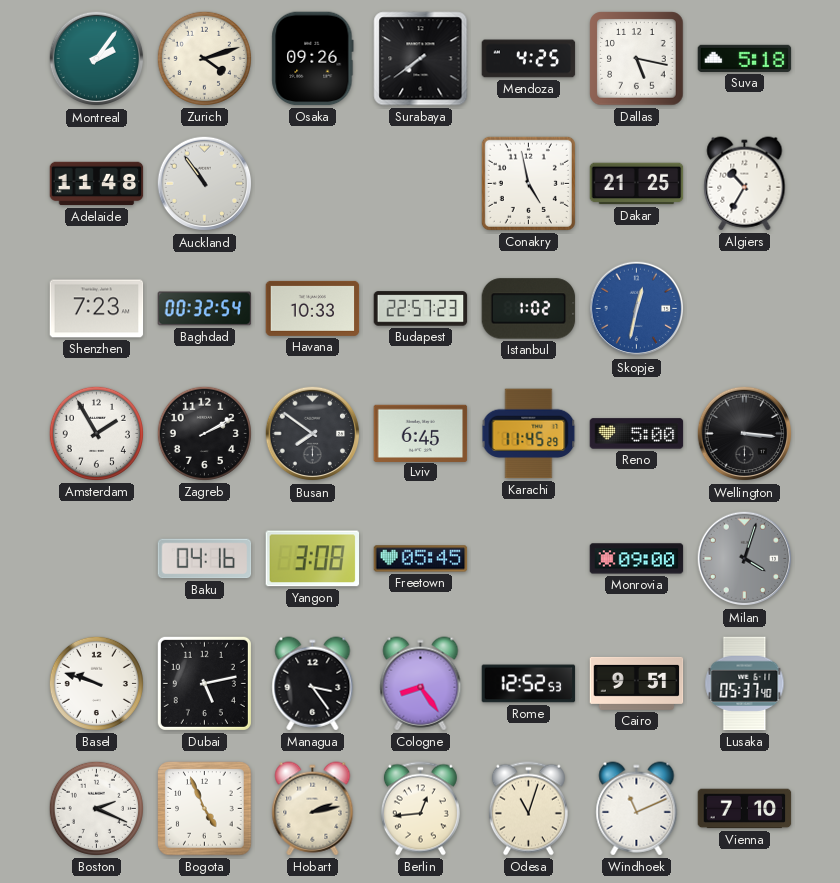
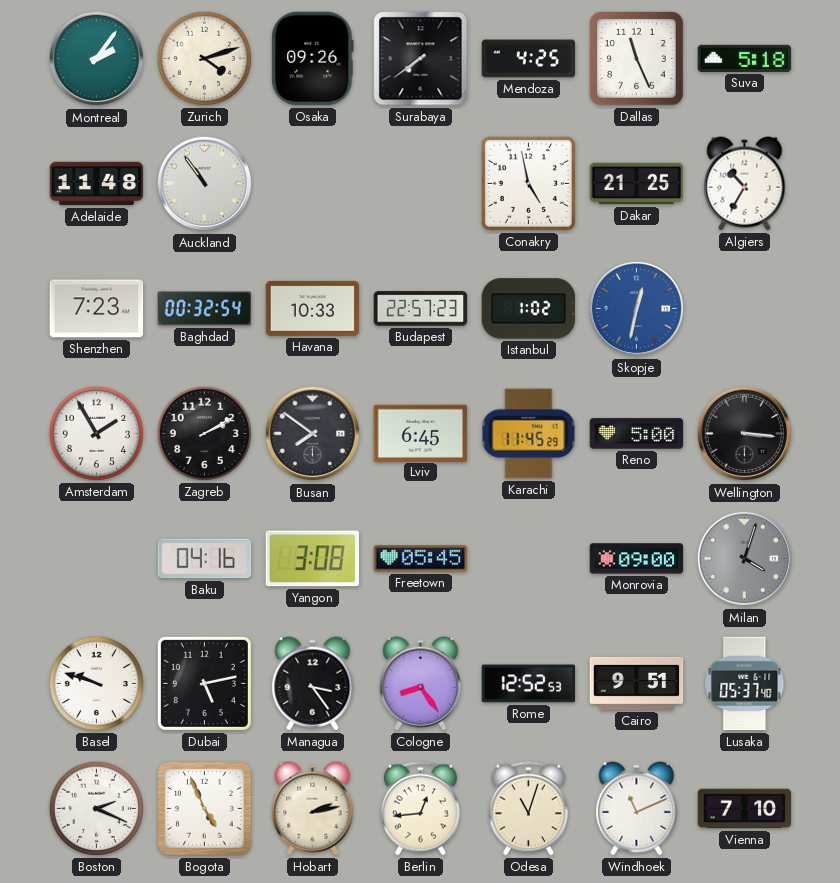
Dallas: 5:17 -> 11:26
